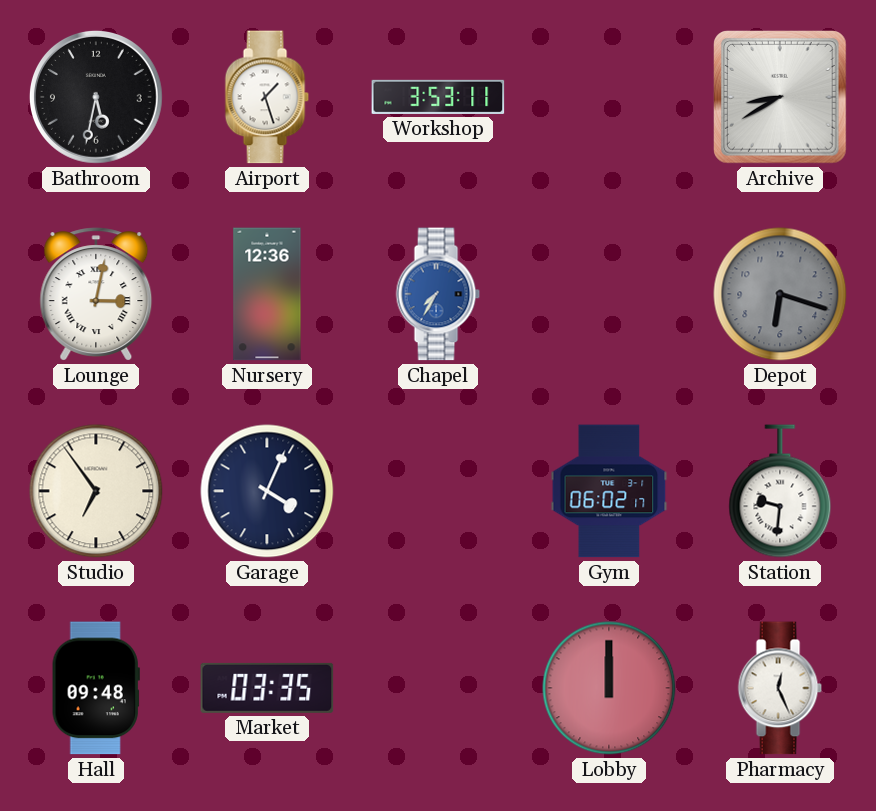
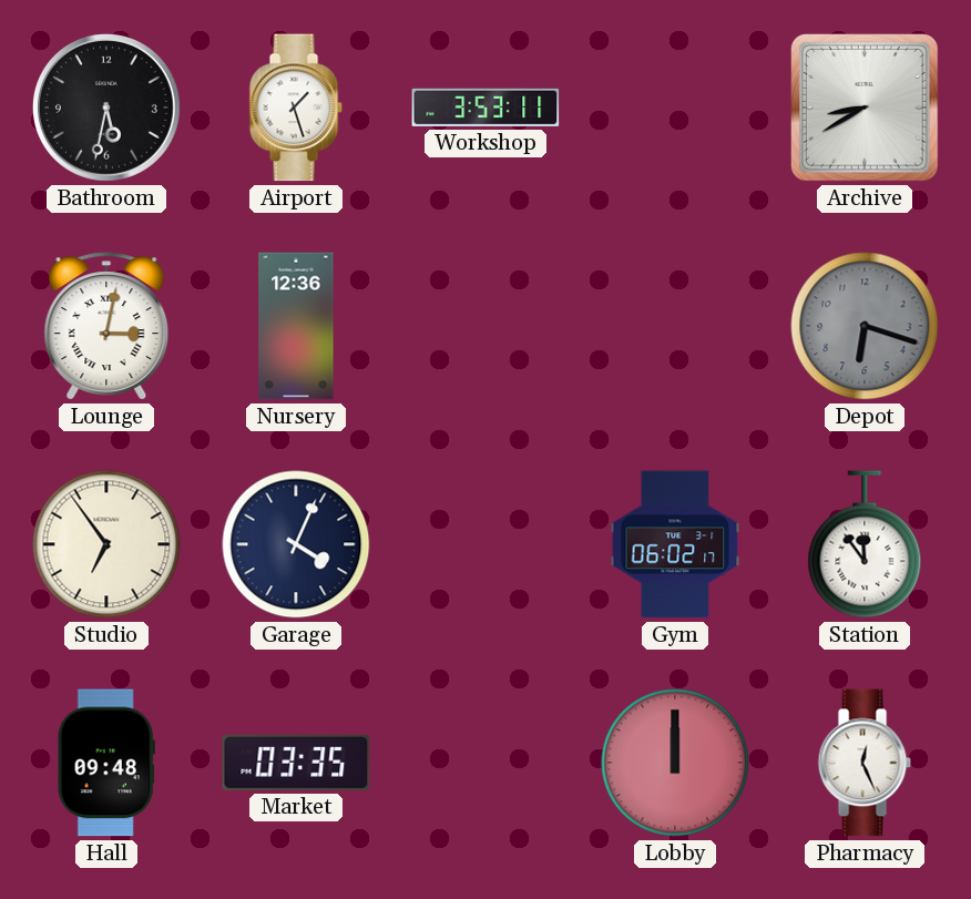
Chapel: 7:35 -> none
Station: 9:31 -> 11:54
